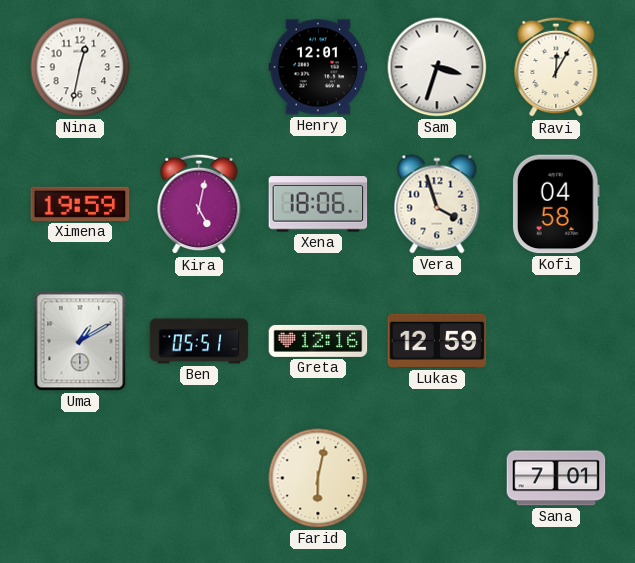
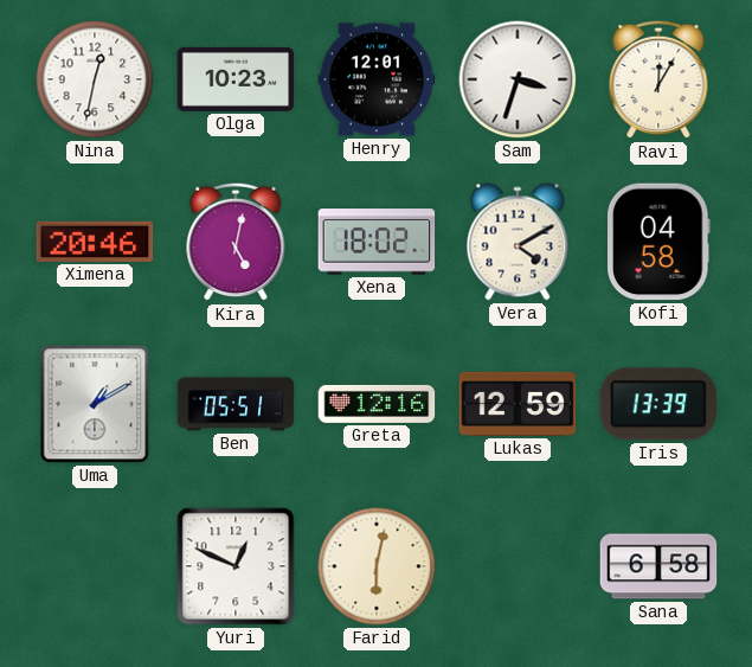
Olga: none -> 10:23
Ximena: 19:59 -> 20:46
Xena: 18:06 -> 18:02
Vera: 3:57 -> 4:10
Iris: none -> 13:39
Yuri: none -> 12:49
Sana: 7:01 -> 6:58
